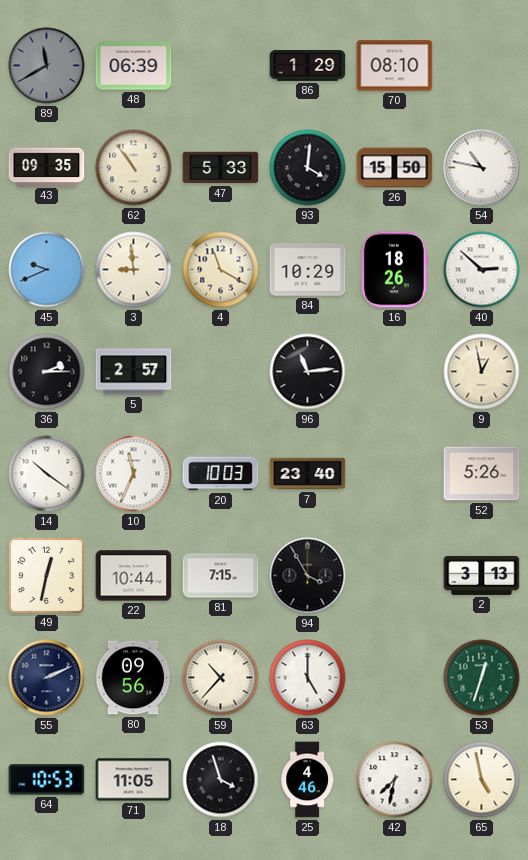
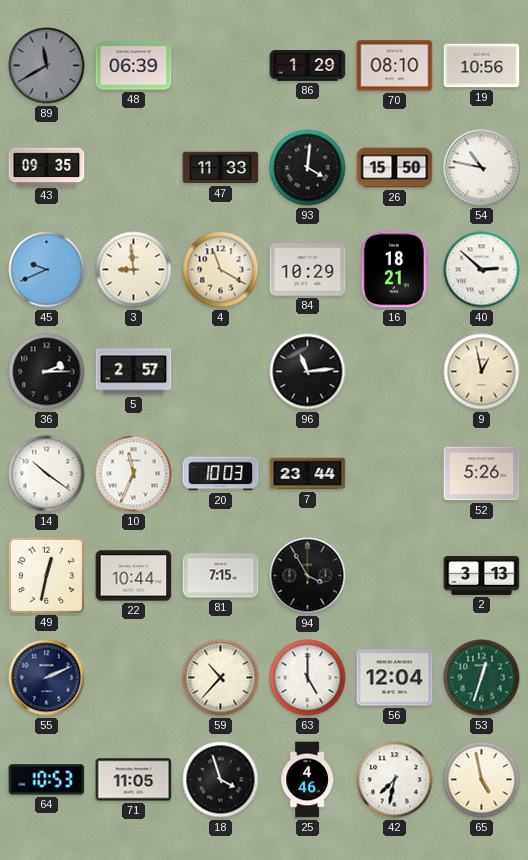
19: none -> 10:56
62: 10:54 -> none
47: 5:33 -> 11:33
16: 18:26 -> 18:21
7: 23:40 -> 23:44
80: 09:56 -> none
56: none -> 12:04
